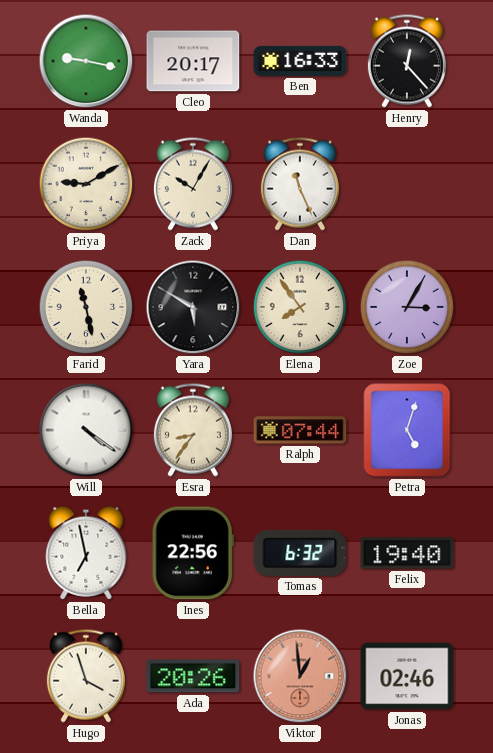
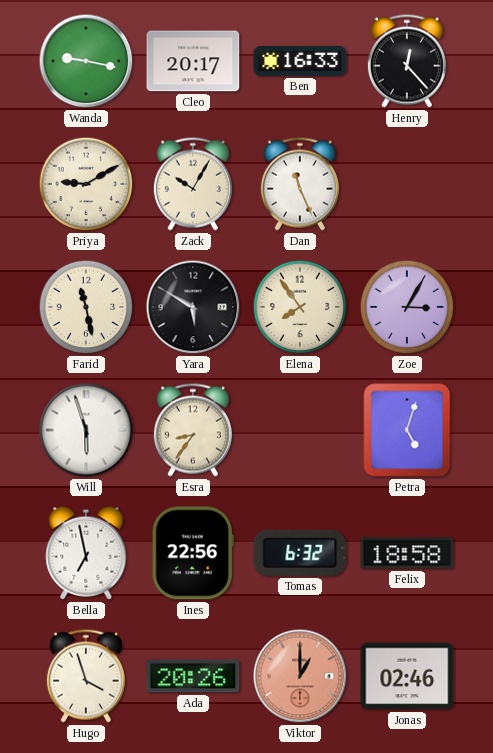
Will: 4:21 -> 5:57
Ralph: 07:44 -> none
Felix: 19:40 -> 18:58
Viktor: 12:59 -> 1:00
